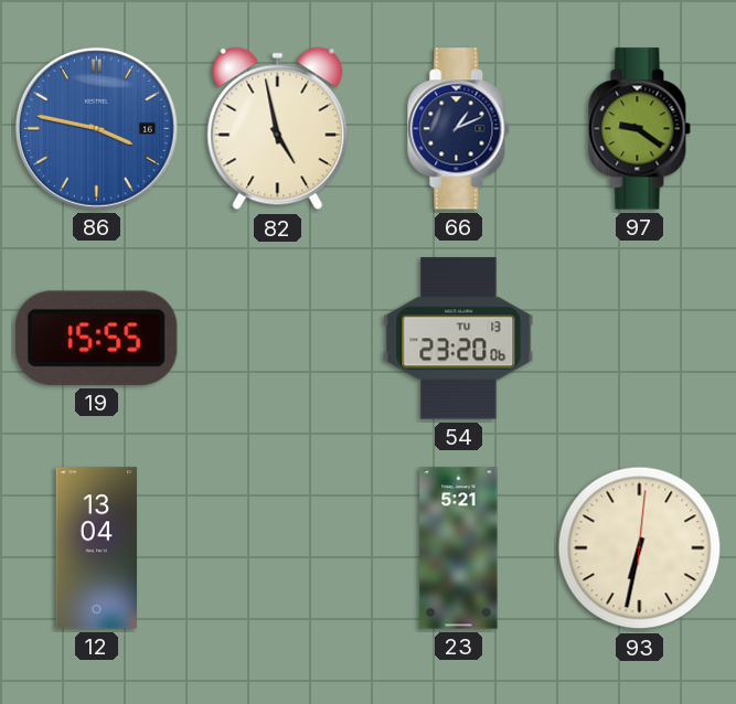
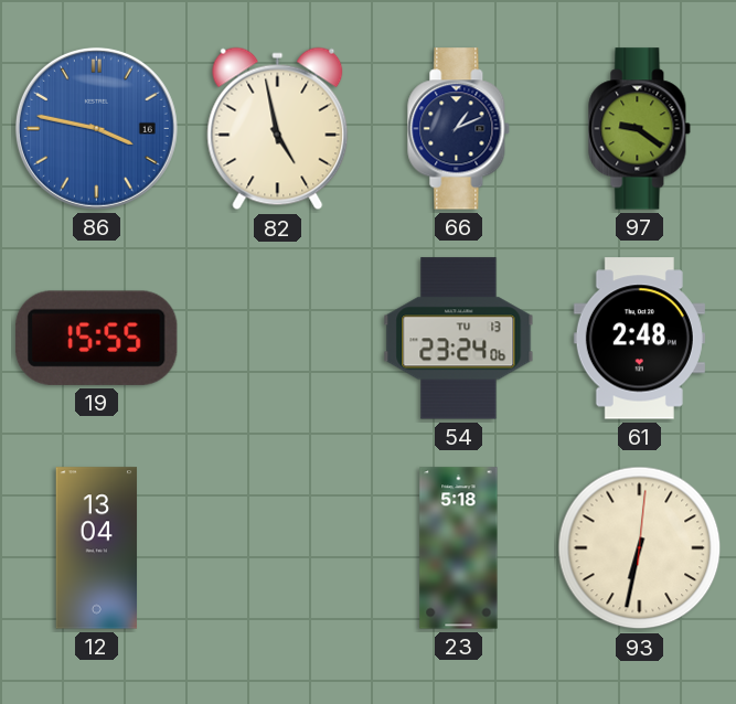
54: 23:20 -> 23:24
61: none -> 2:48
23: 5:21 -> 5:18
